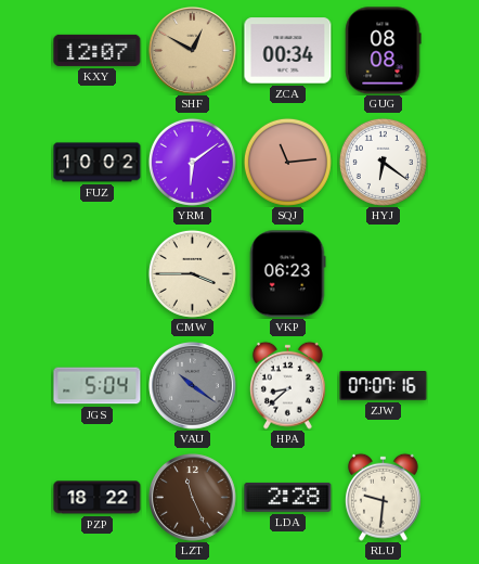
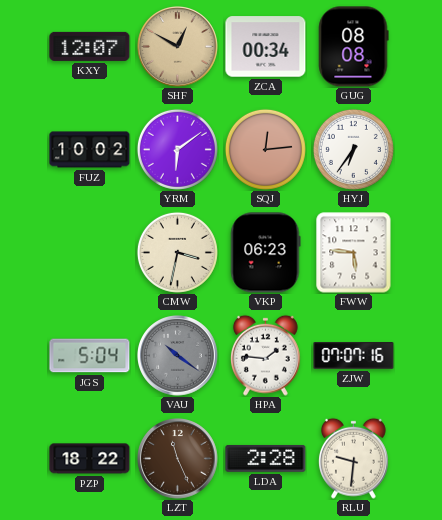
SQJ: 11:14 -> 12:14
HYJ: 6:21 -> 6:36
CMW: 3:45 -> 3:32
FWW: none -> 5:46
HPA: 8:38 -> 1:46
